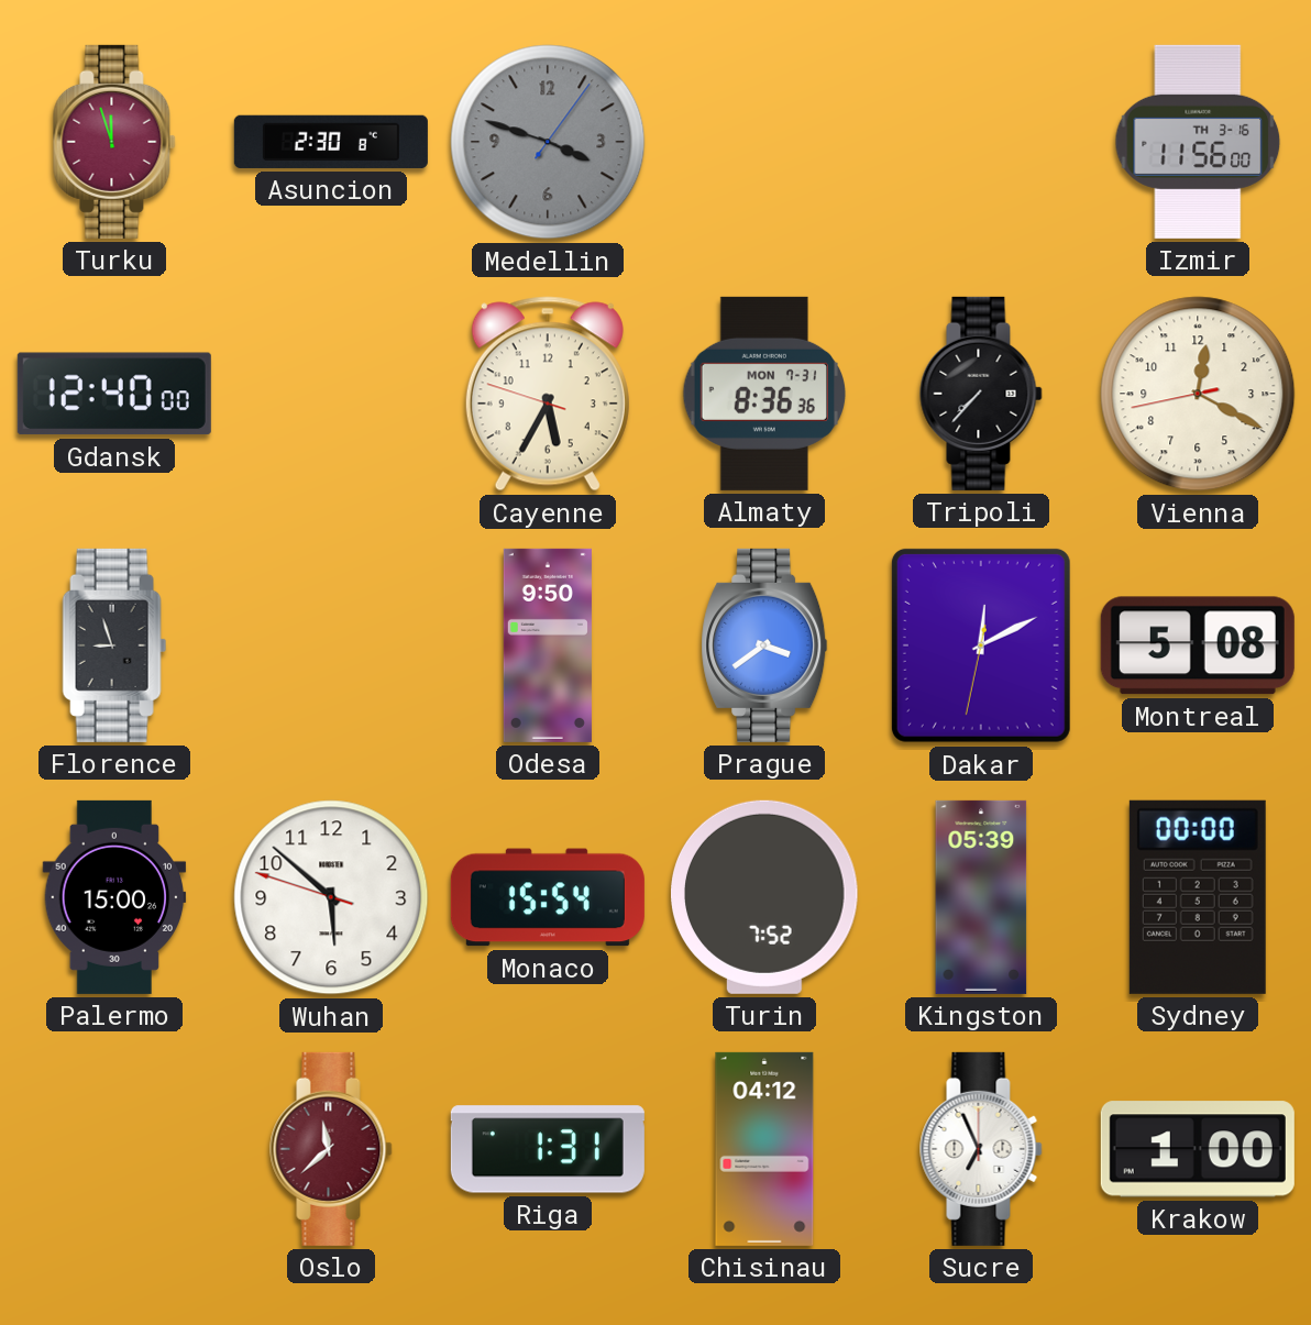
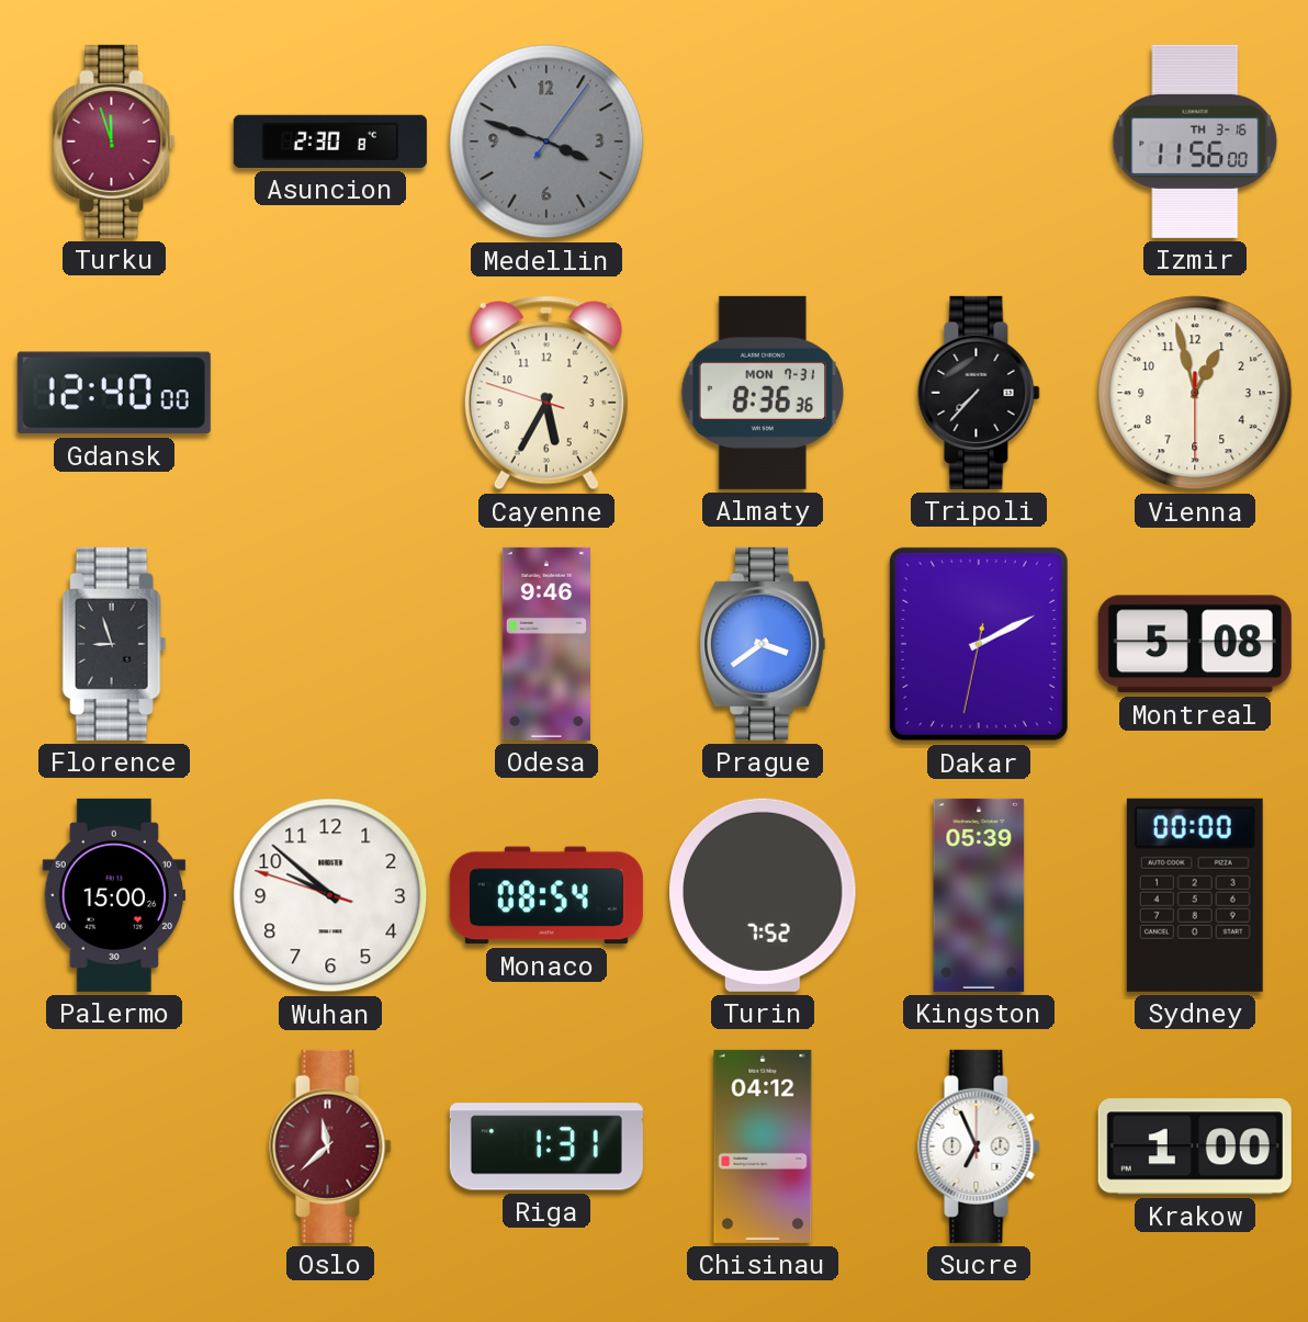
Vienna: 12:19 -> 12:57
Odesa: 9:50 -> 9:46
Dakar: 12:10 -> 2:10
Wuhan: 5:51 -> 9:51
Monaco: 15:54 -> 08:54
